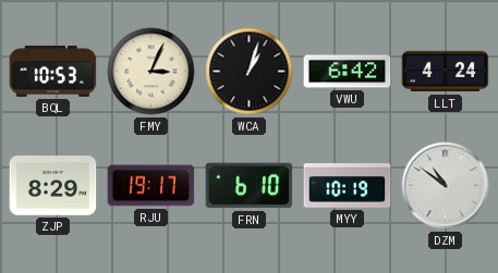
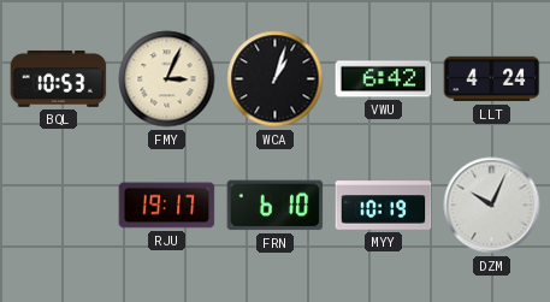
ZJP: 8:29 -> none
DZM: 10:51 -> 10:04
